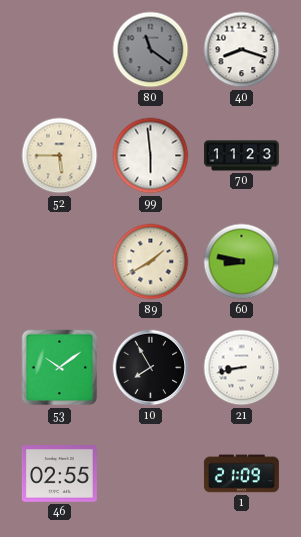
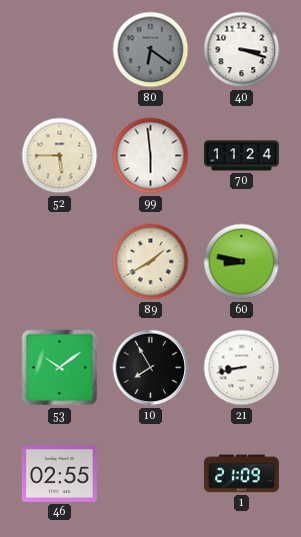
80: 11:21 -> 6:21
40: 8:18 -> 3:18
70: 11:23 -> 11:24
